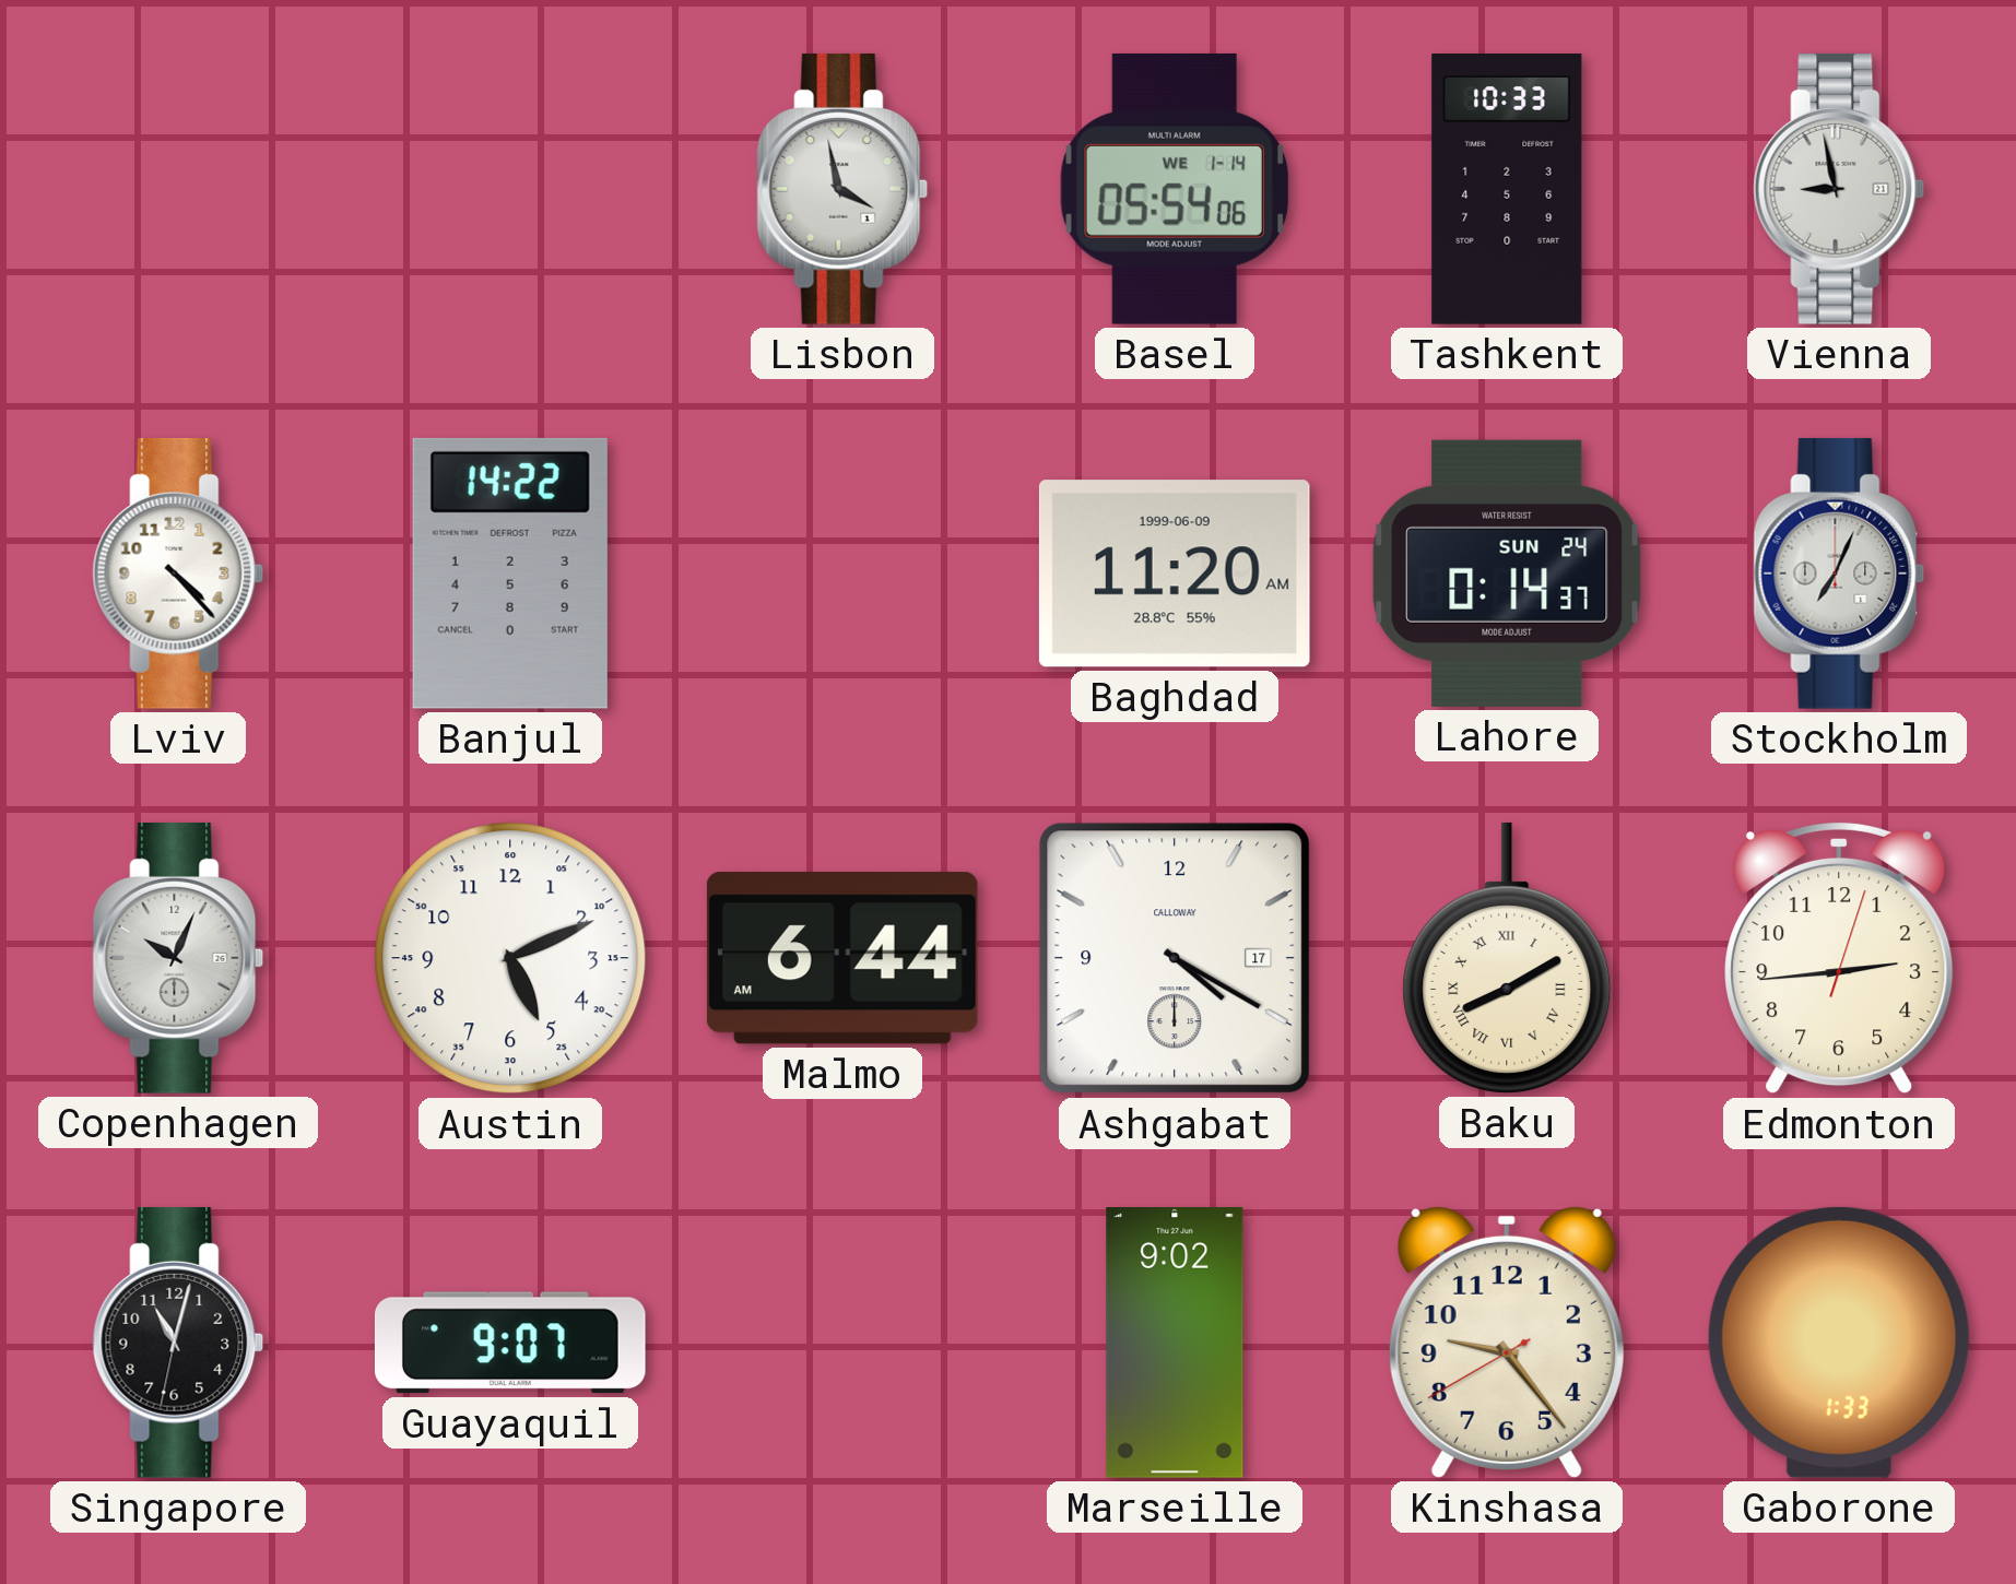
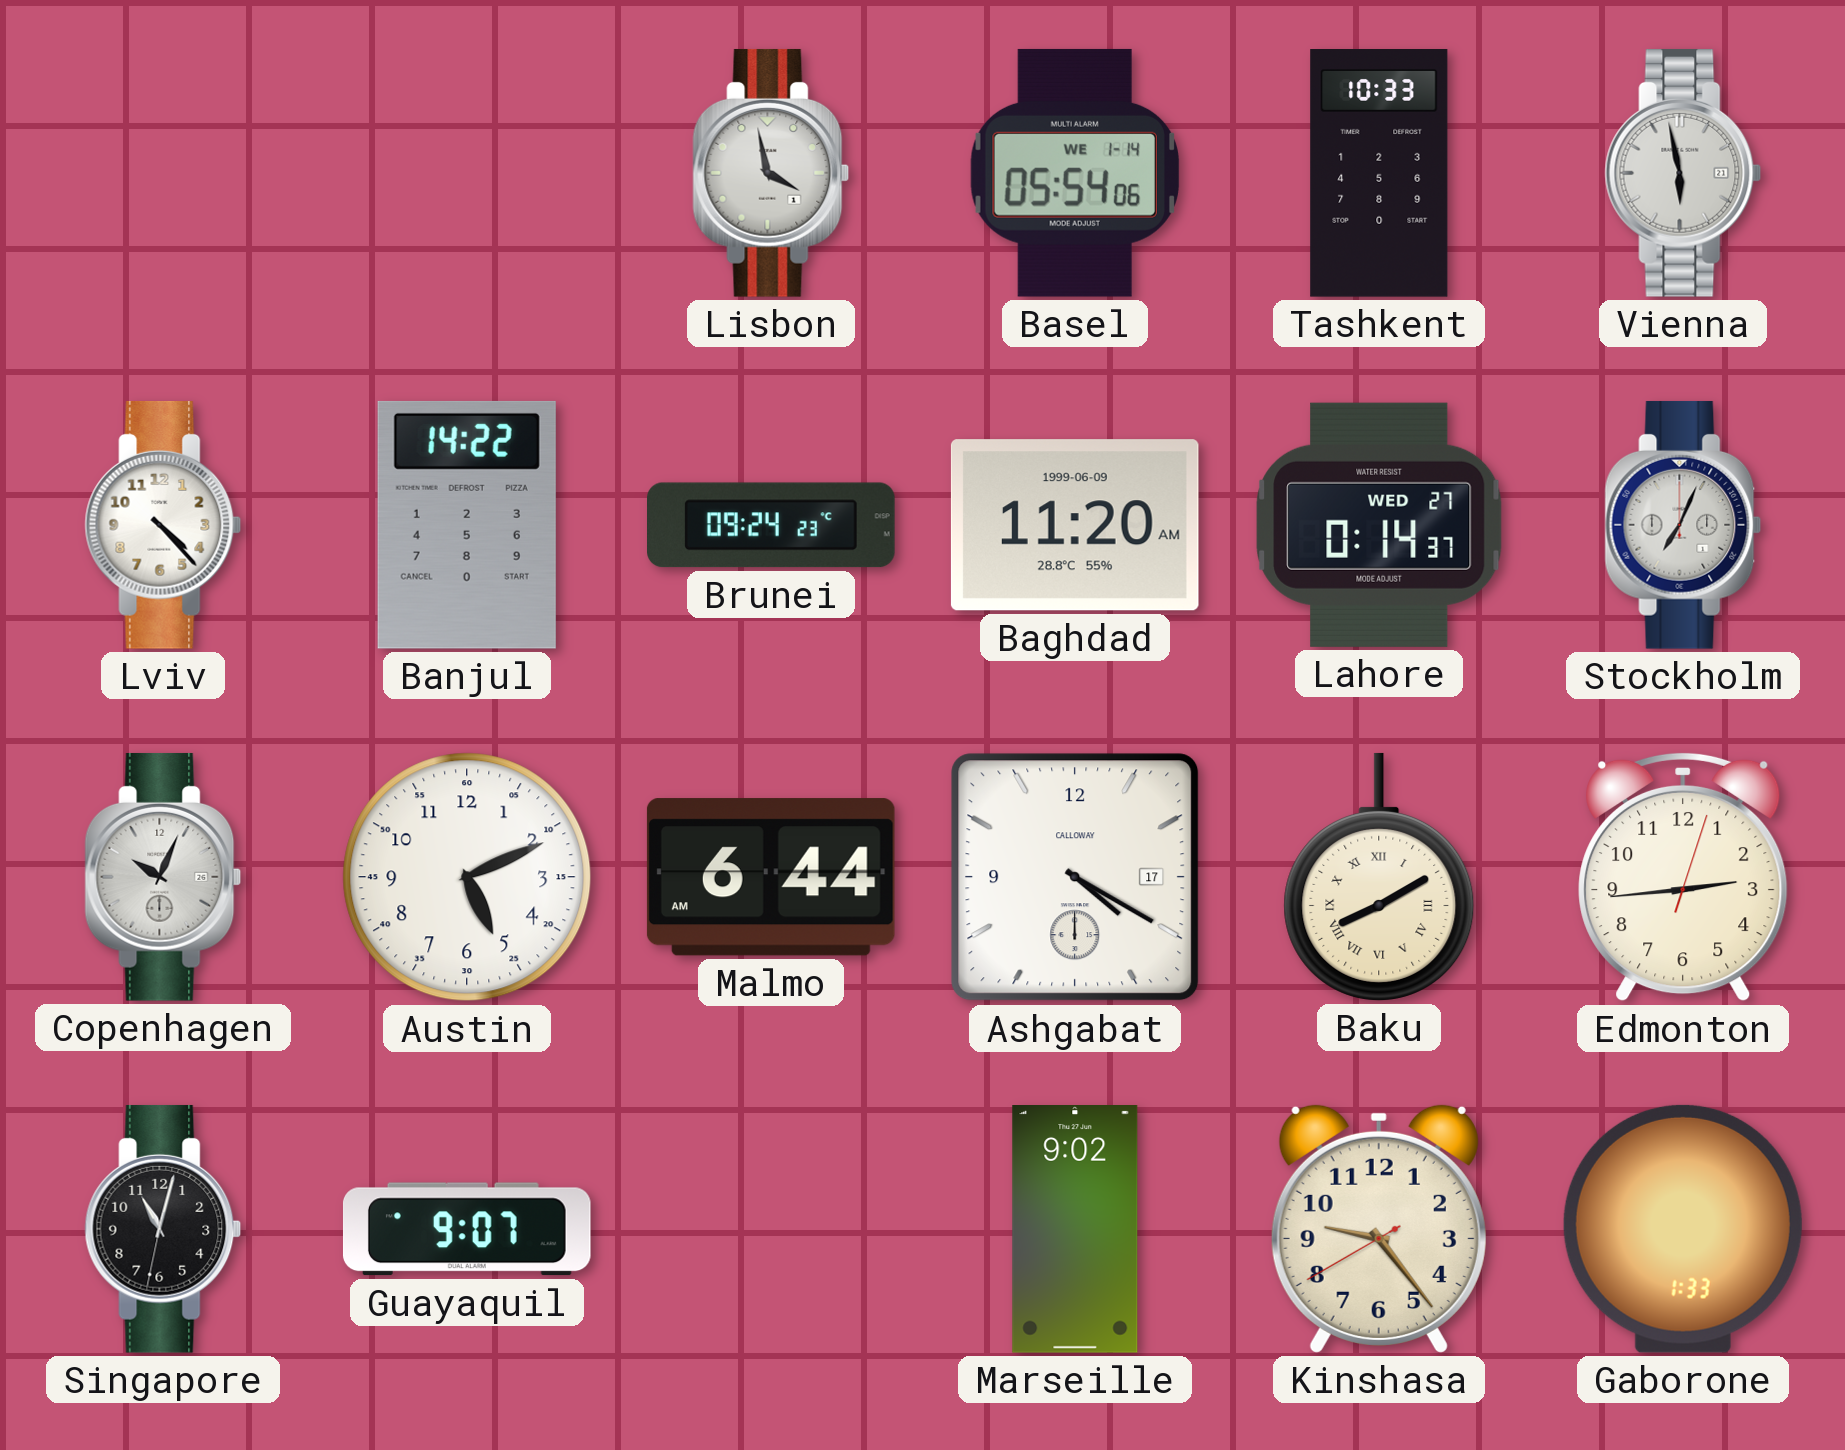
Vienna: 8:58 -> 5:58
Brunei: none -> 09:24
Lahore date: SUN 24 -> WED 27
